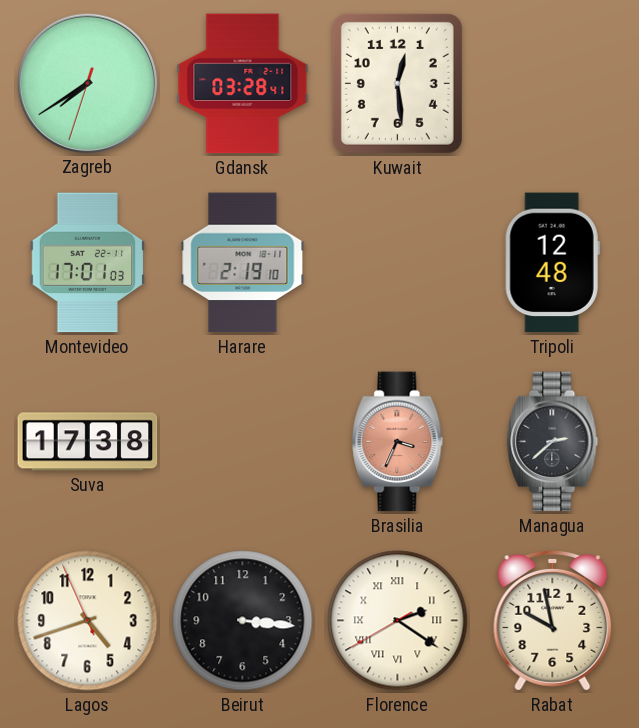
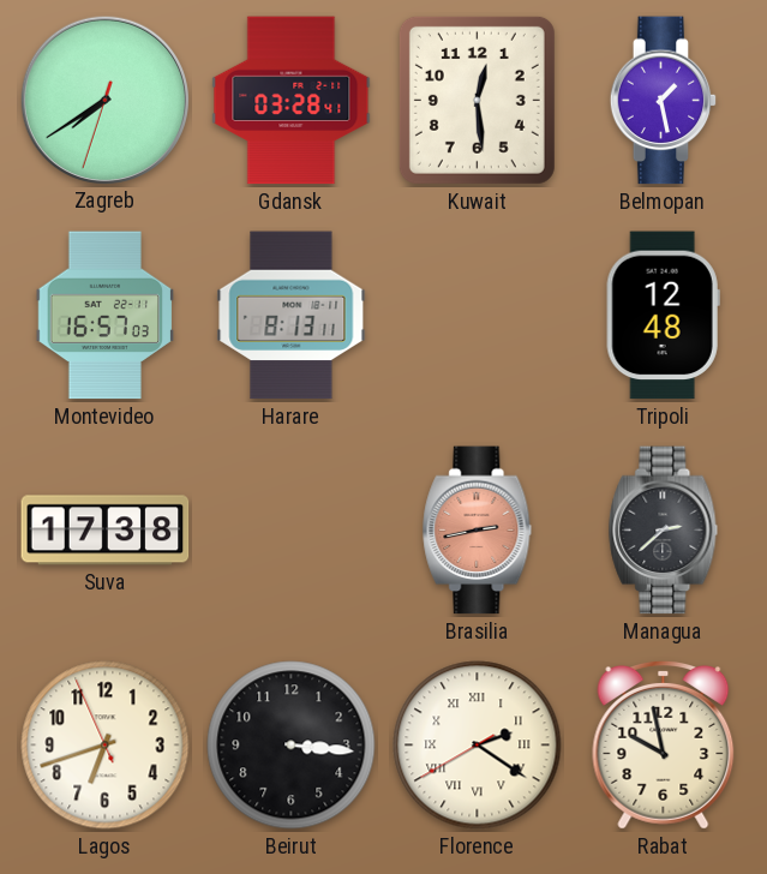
Belmopan: none -> 1:28
Montevideo: 17:01 -> 16:57
Harare: 2:19 -> 8:13
Brasilia: 3:34 -> 2:43
Lagos: 4:41 -> 6:41
